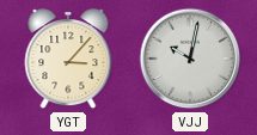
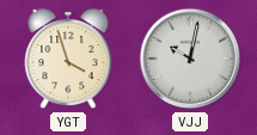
YGT: 3:07 -> 3:57
